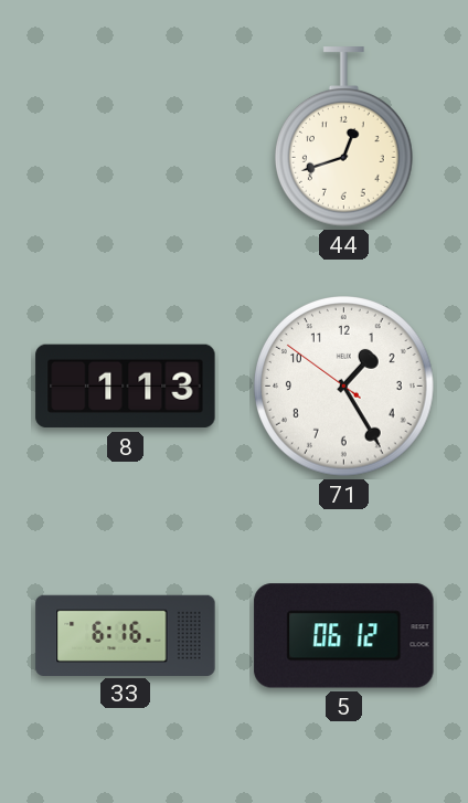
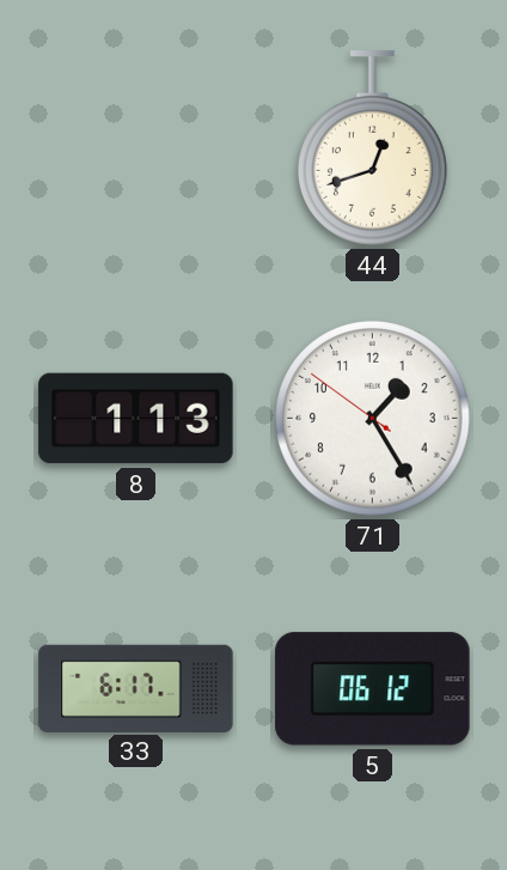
33: 6:16 -> 6:17
